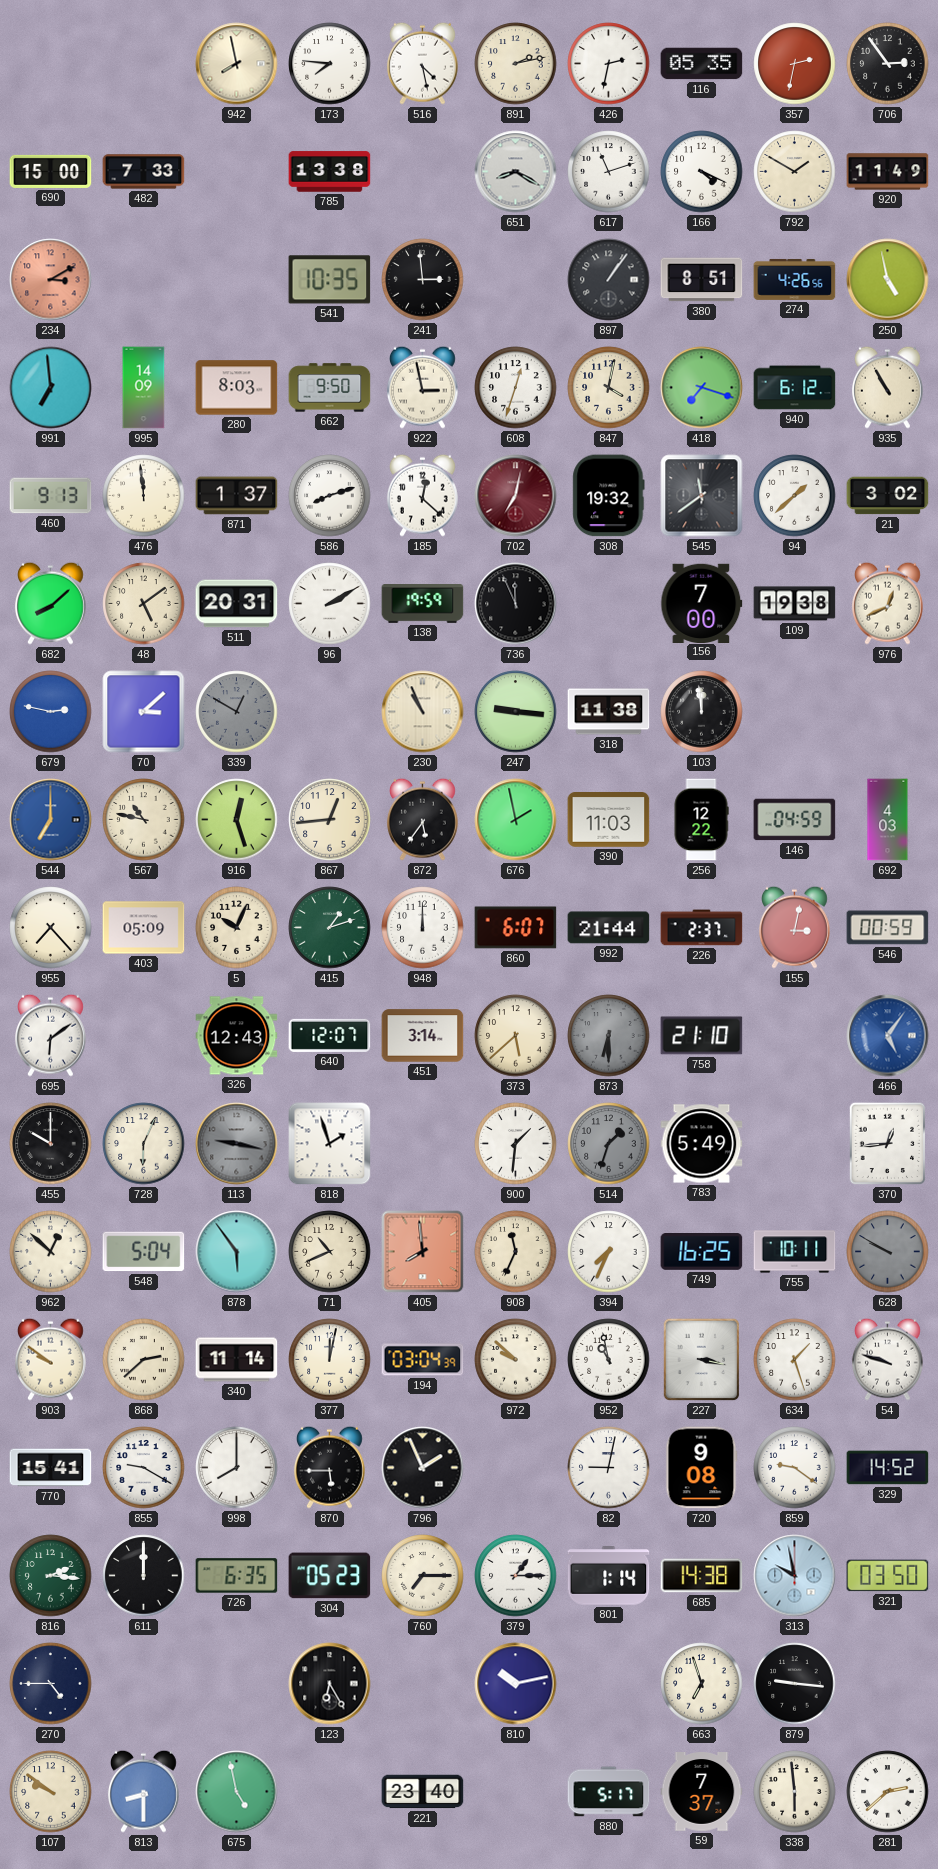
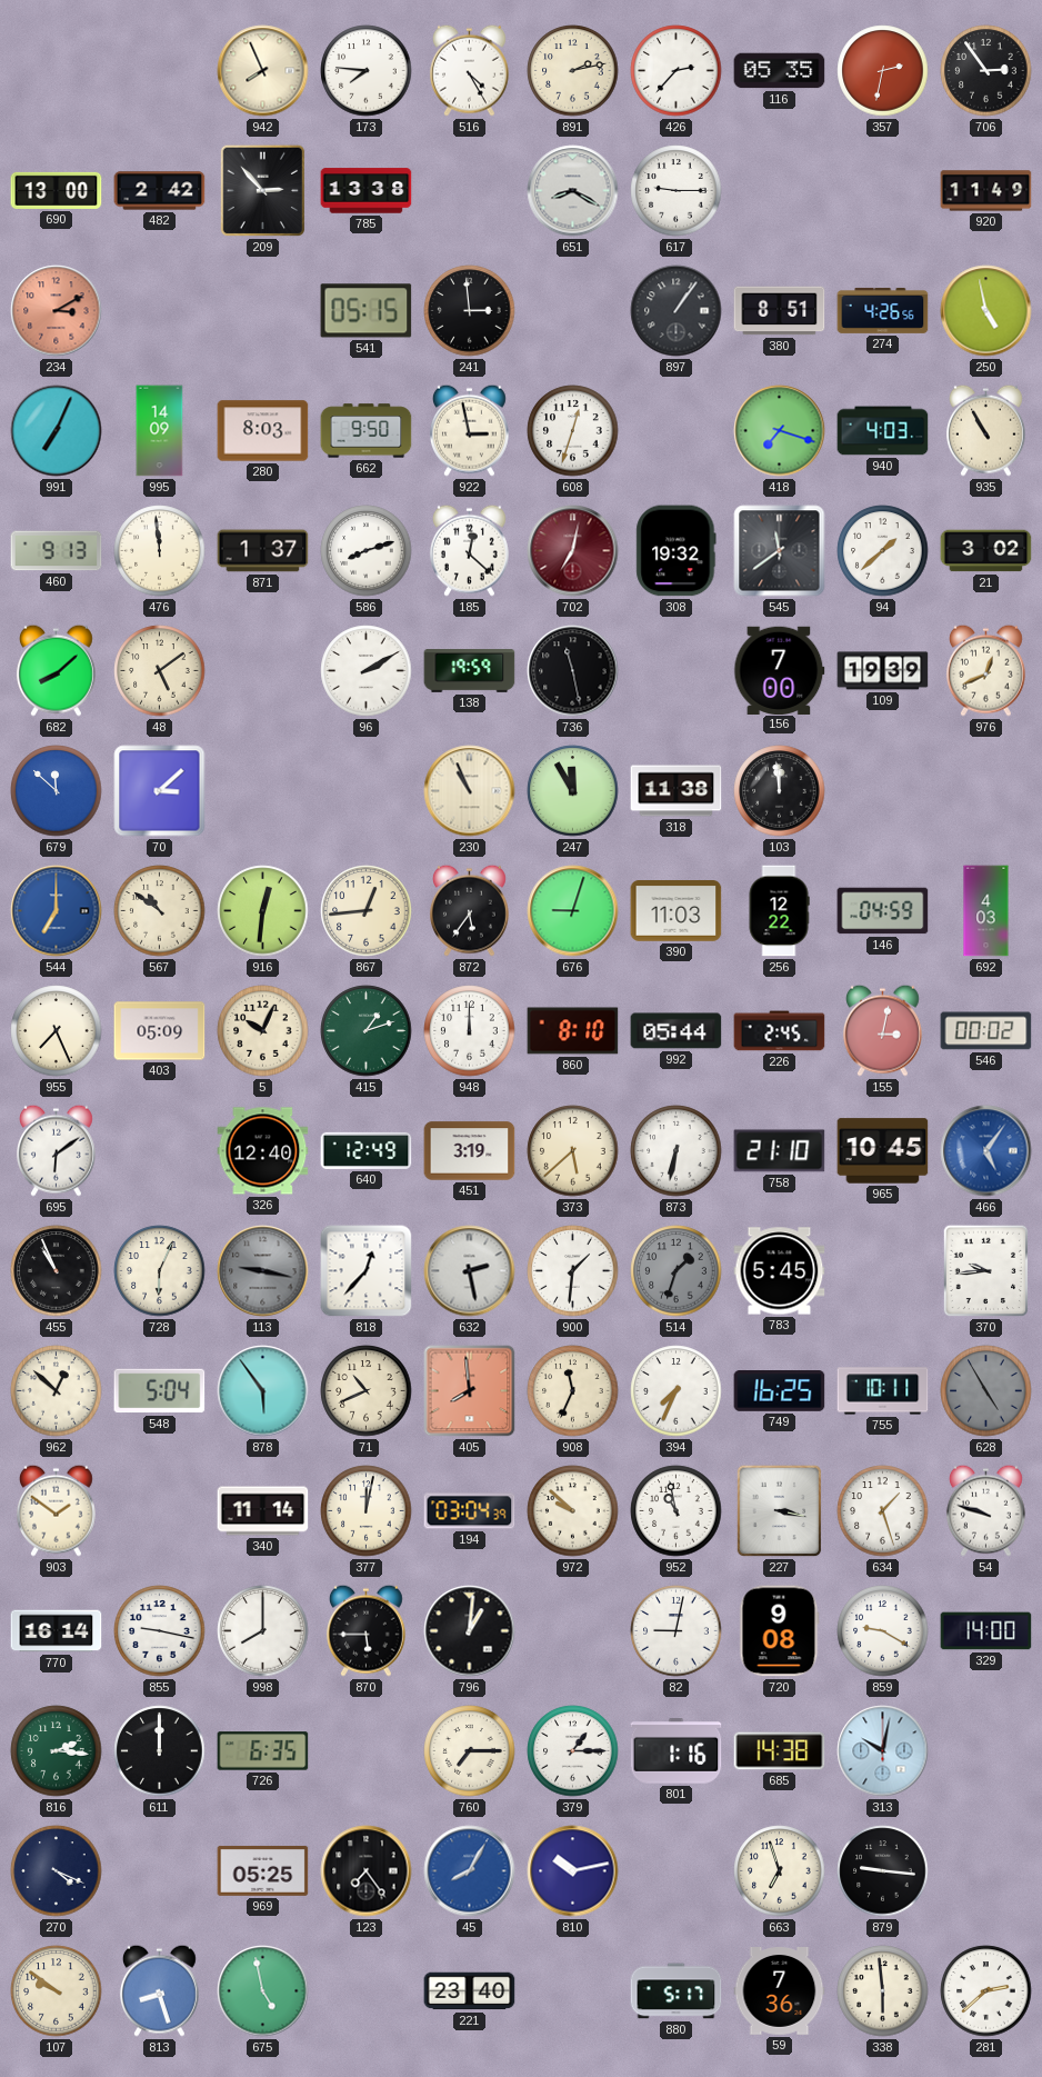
942: 7:58 -> 7:56
516: 4:28 -> 4:25
426: 2:32 -> 2:37
690: 15:00 -> 13:00
482: 7:33 -> 2:42
209: none -> 2:53
617: 11:12 -> 9:15
166: 4:19 -> none
792: 1:50 -> none
541: 10:35 -> 05:15
991: 6:59 -> 7:04
847: 4:02 -> none
940: 6:12 -> 4:03
511: 20:31 -> none
736: 11:56 -> 11:28
109: 19:38 -> 19:39
679: 2:47 -> 11:52
339: 12:50 -> none
247: 9:16 -> 11:55
567: 10:47 -> 10:51
916: 12:27 -> 12:31
676: 1:58 -> 9:03
955: 7:23 -> 7:26
860: 6:07 -> 8:10
992: 21:44 -> 05:44
226: 2:37 -> 2:45
546: 00:59 -> 00:02
326: 12:43 -> 12:40
640: 12:07 -> 12:49
451: 3:14 -> 3:19
873: 6:30 -> 6:32
873 dial: grey -> white
965: none -> 10:45
455: 10:00 -> 10:56
818: 1:57 -> 12:37
632: none -> 2:28
783: 5:49 -> 5:45
370: 12:44 -> 9:44
628: 9:50 -> 4:55
903: 9:51 -> 1:51
868: 2:38 -> none
770: 15:41 -> 16:14
855: 9:20 -> 9:17
796: 1:56 -> 1:01
859: 9:21 -> 9:20
329: 14:52 -> 14:00
304: 05:23 -> none
801: 1:14 -> 1:16
313: 9:58 -> 10:02
321: 03:50 -> none
270: 4:45 -> 4:19
969: none -> 05:25
123: 6:25 -> 7:24
45: none -> 8:05
813: 8:30 -> 8:27
59: 7:37 -> 7:36
